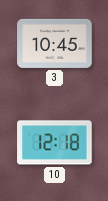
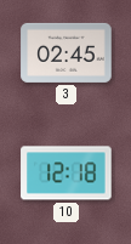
3: 10:45 -> 02:45
